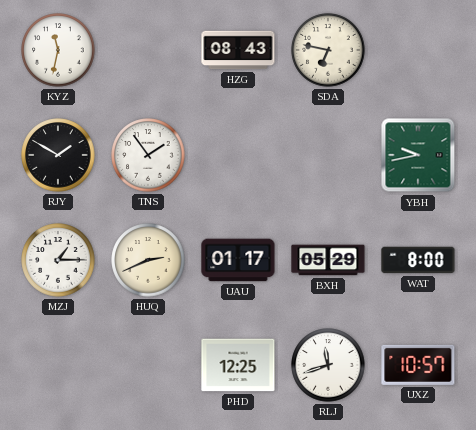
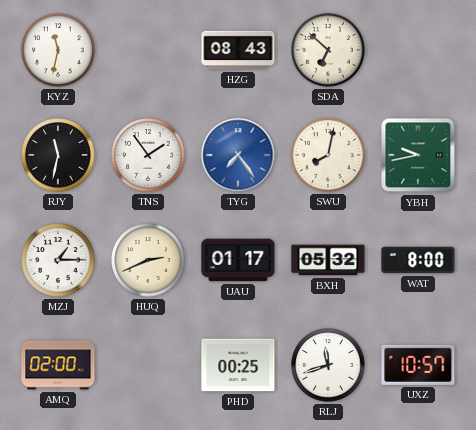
SDA: 6:47 -> 6:52
RJY: 1:50 -> 11:32
TYG: none -> 7:24
SWU: none -> 8:02
BXH: 05:29 -> 05:32
AMQ: none -> 02:00
PHD: 12:25 -> 00:25
